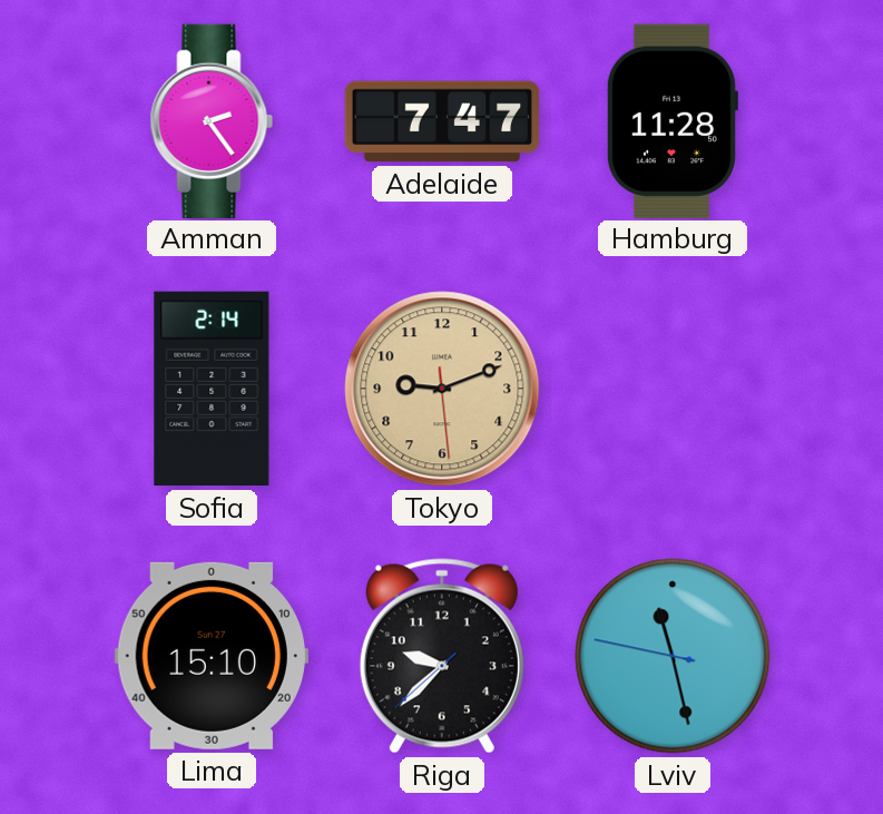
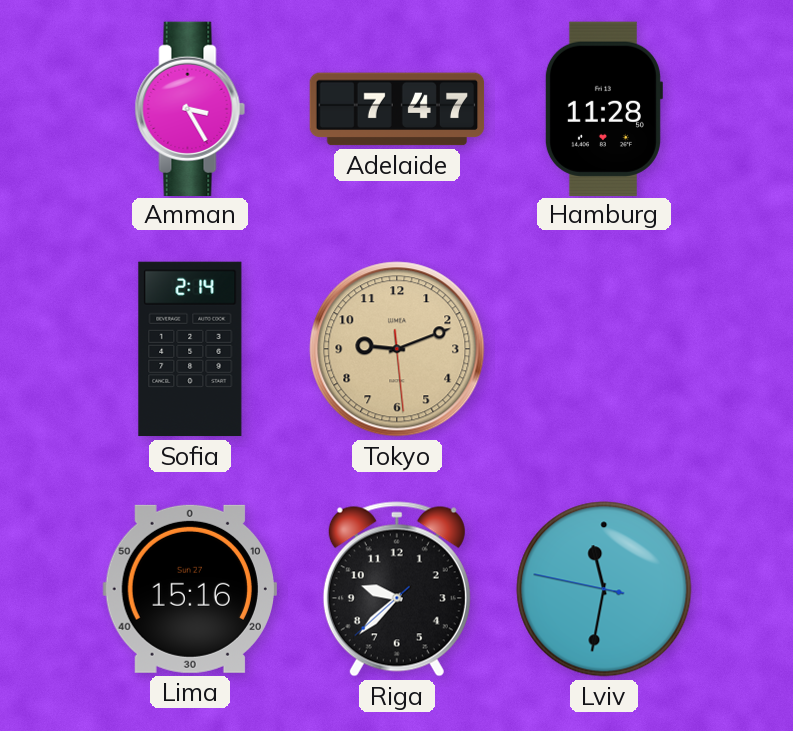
Amman: 2:24 -> 3:25
Lima: 15:10 -> 15:16
Lviv: 11:27 -> 11:31
